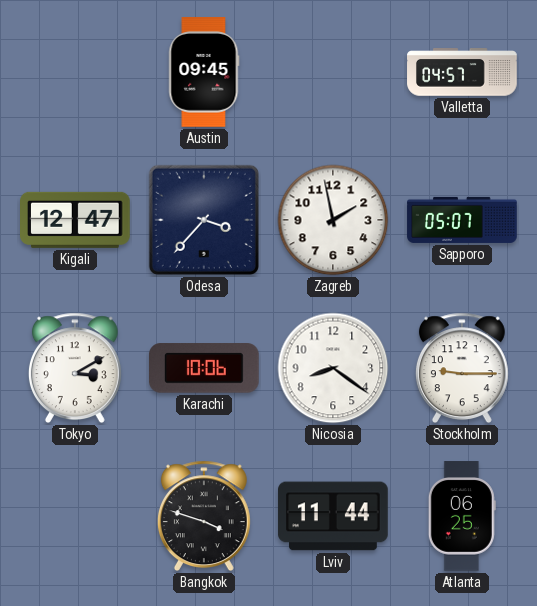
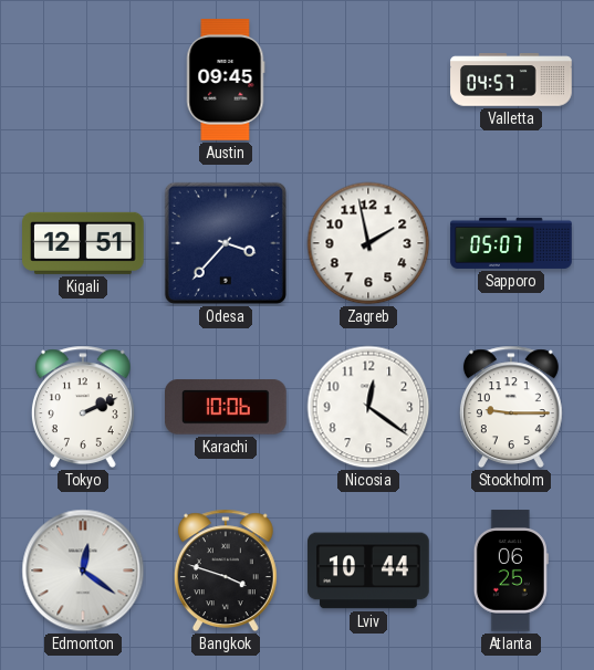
Kigali: 12:47 -> 12:51
Tokyo: 3:10 -> 2:11
Nicosia: 8:21 -> 12:21
Edmonton: none -> 12:21
Lviv: 11:44 -> 10:44
